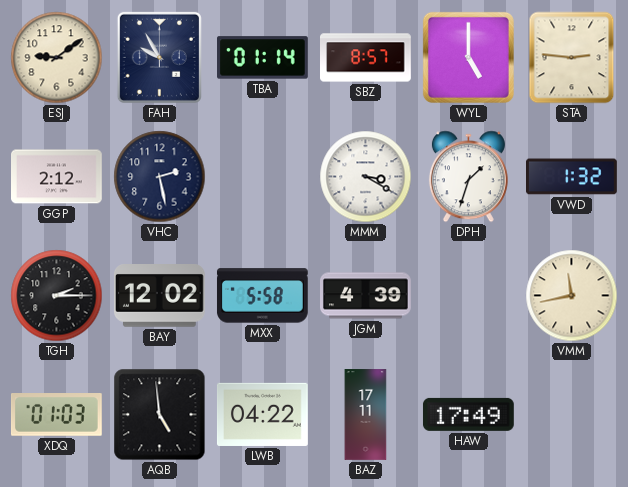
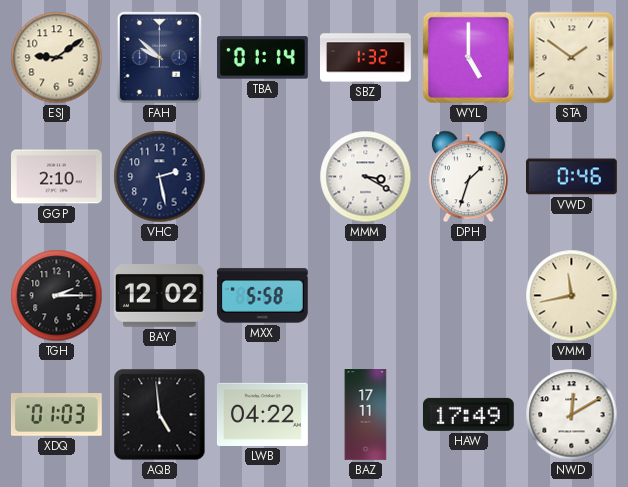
FAH: 9:55 -> 9:52
SBZ: 8:57 -> 1:32
STA: 2:46 -> 1:51
GGP: 2:12 -> 2:10
VWD: 1:32 -> 0:46
JGM: 4:39 -> none
NWD: none -> 12:10
